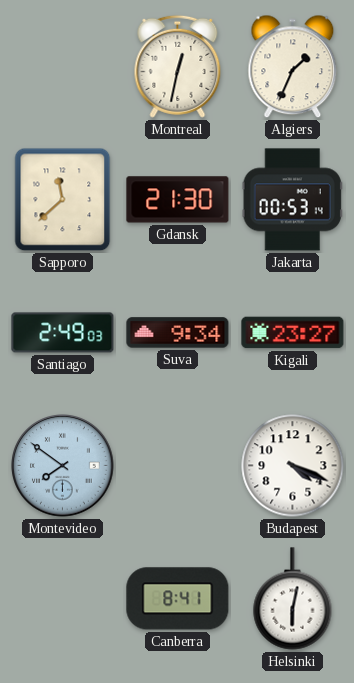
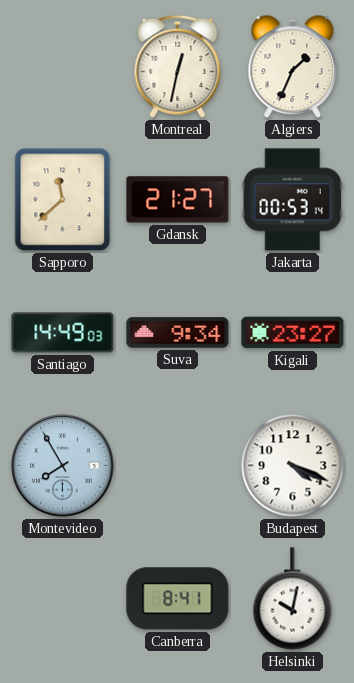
Gdansk: 21:30 -> 21:27
Santiago: 2:49 -> 14:49
Montevideo: 7:51 -> 7:55
Helsinki: 6:02 -> 10:02
